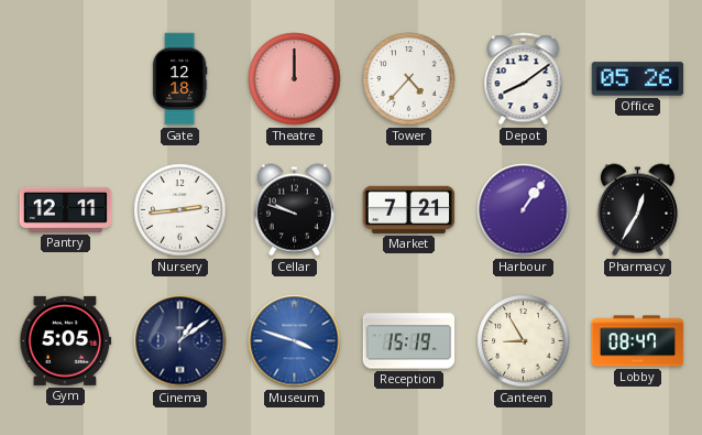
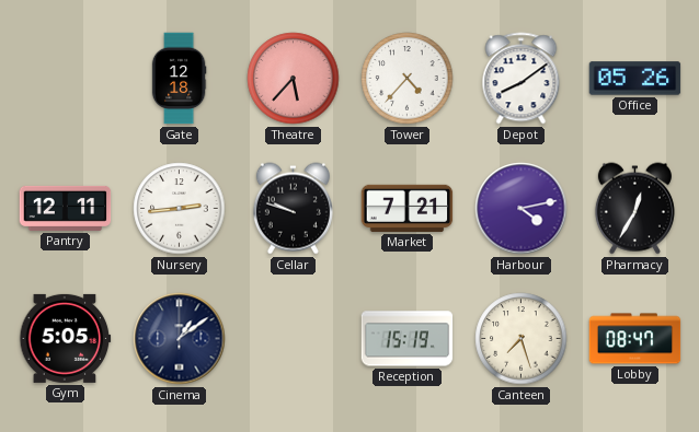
Theatre: 12:00 -> 5:37
Harbour: 1:06 -> 4:13
Museum: 3:48 -> none
Canteen: 8:55 -> 7:27
